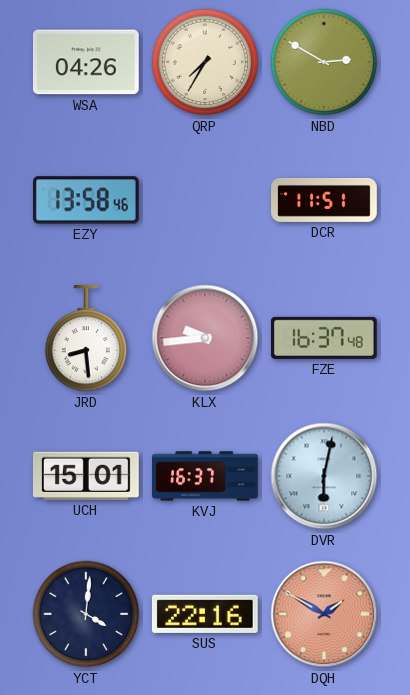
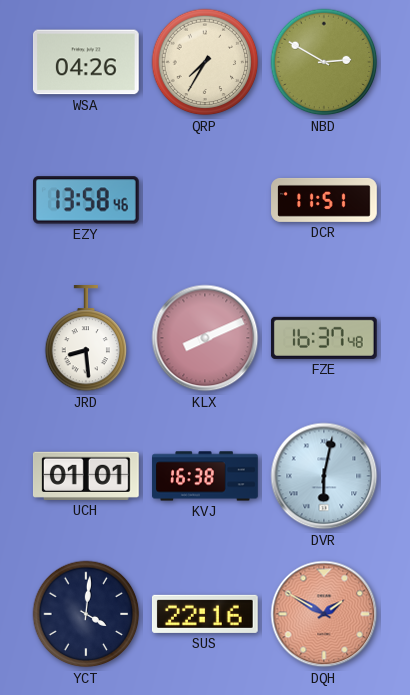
KLX: 9:44 -> 8:11
UCH: 15:01 -> 01:01
KVJ: 16:37 -> 16:38
